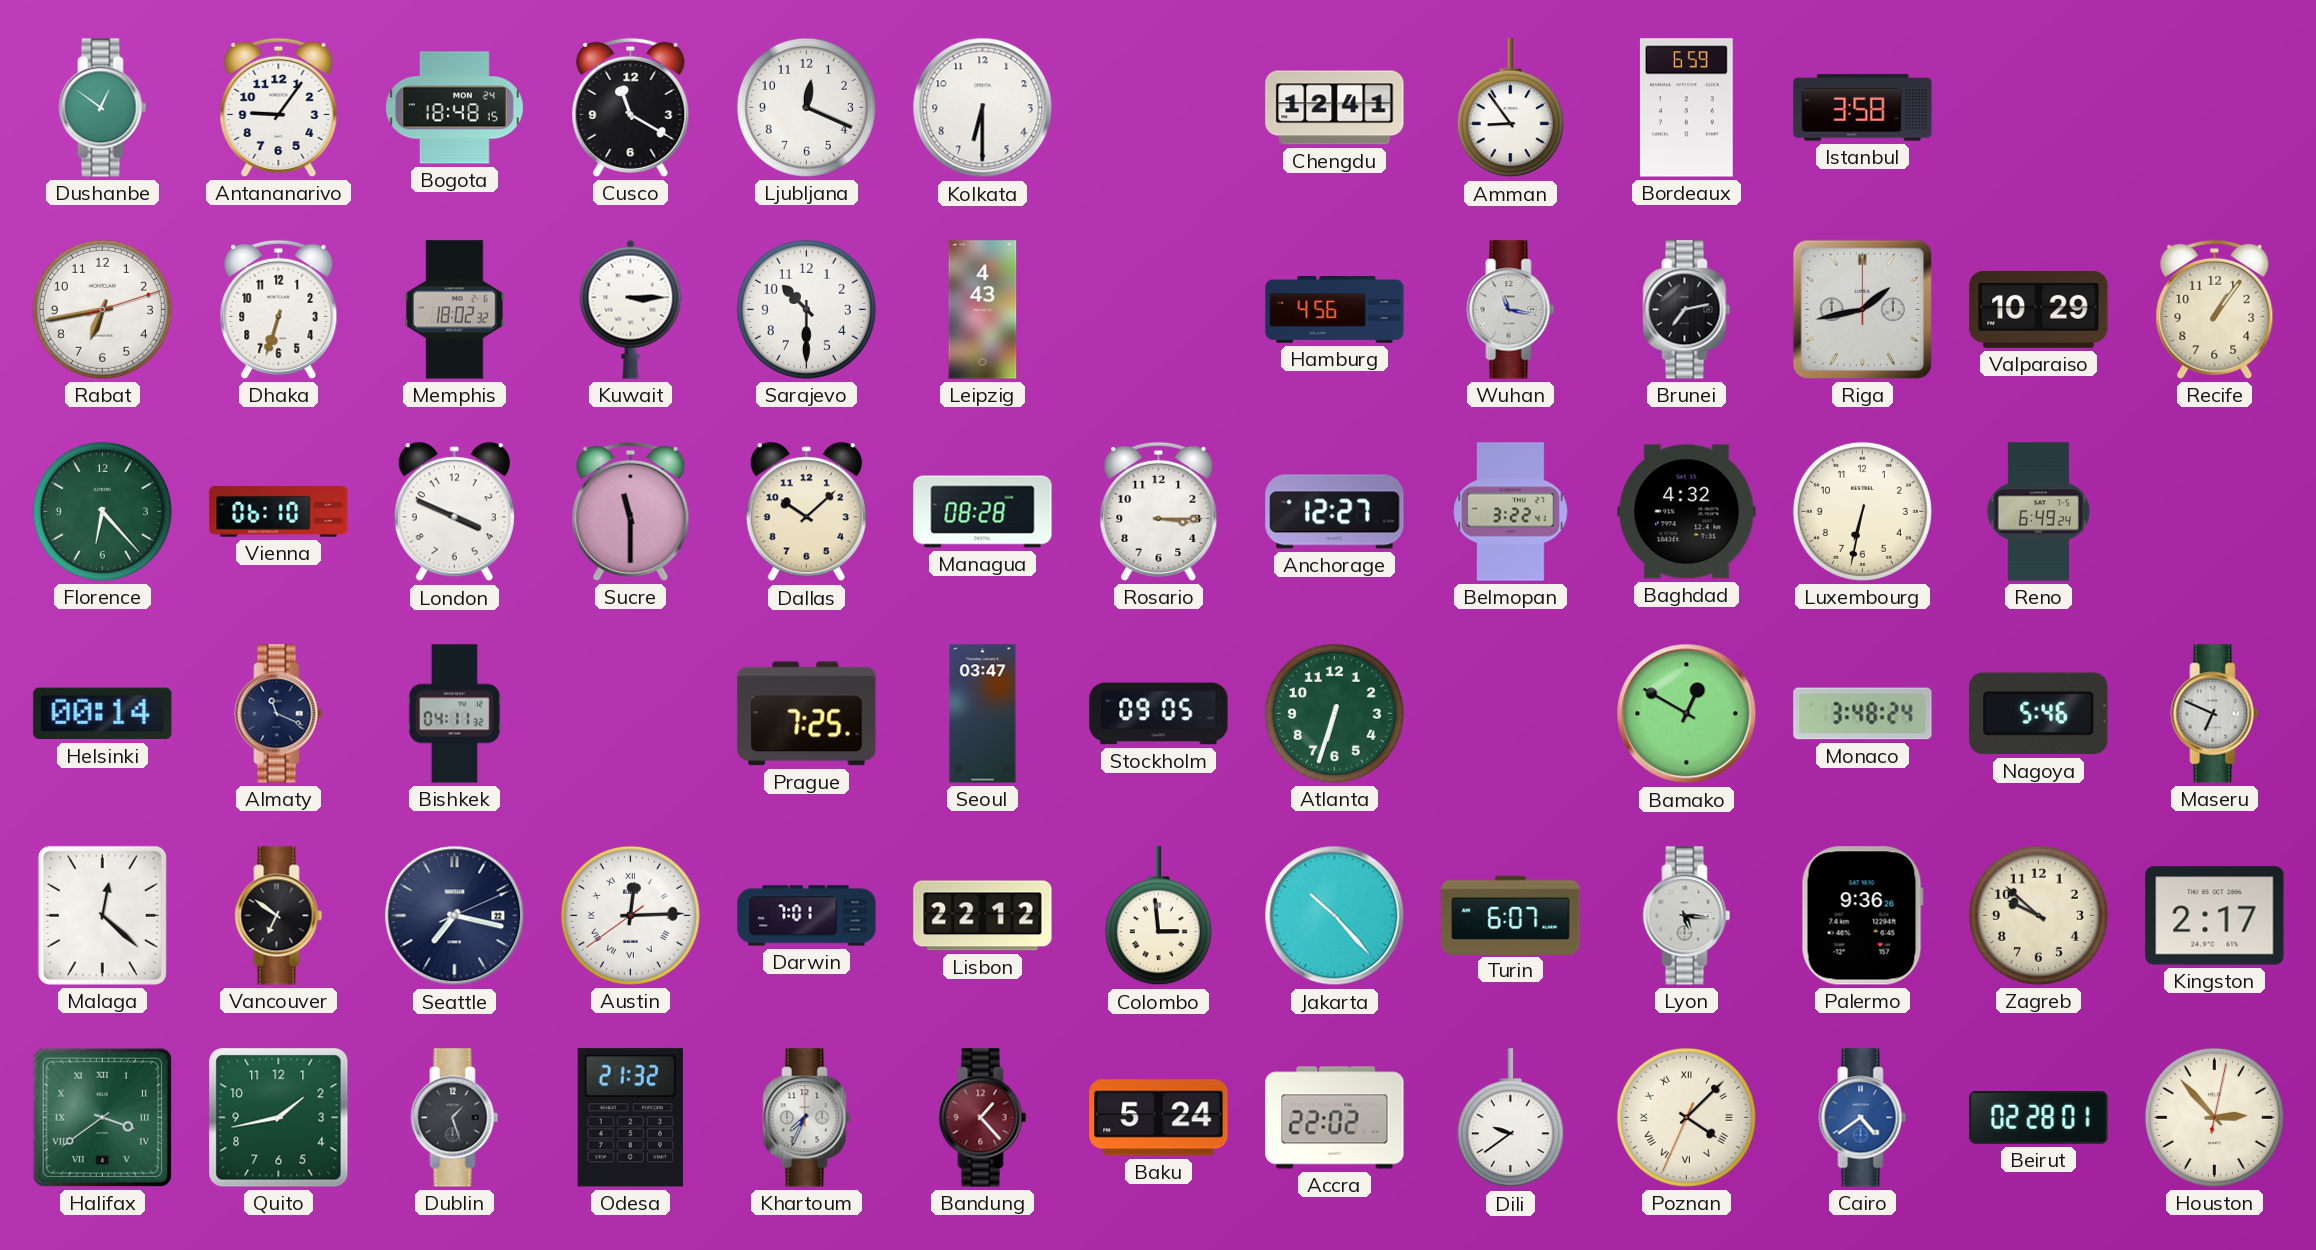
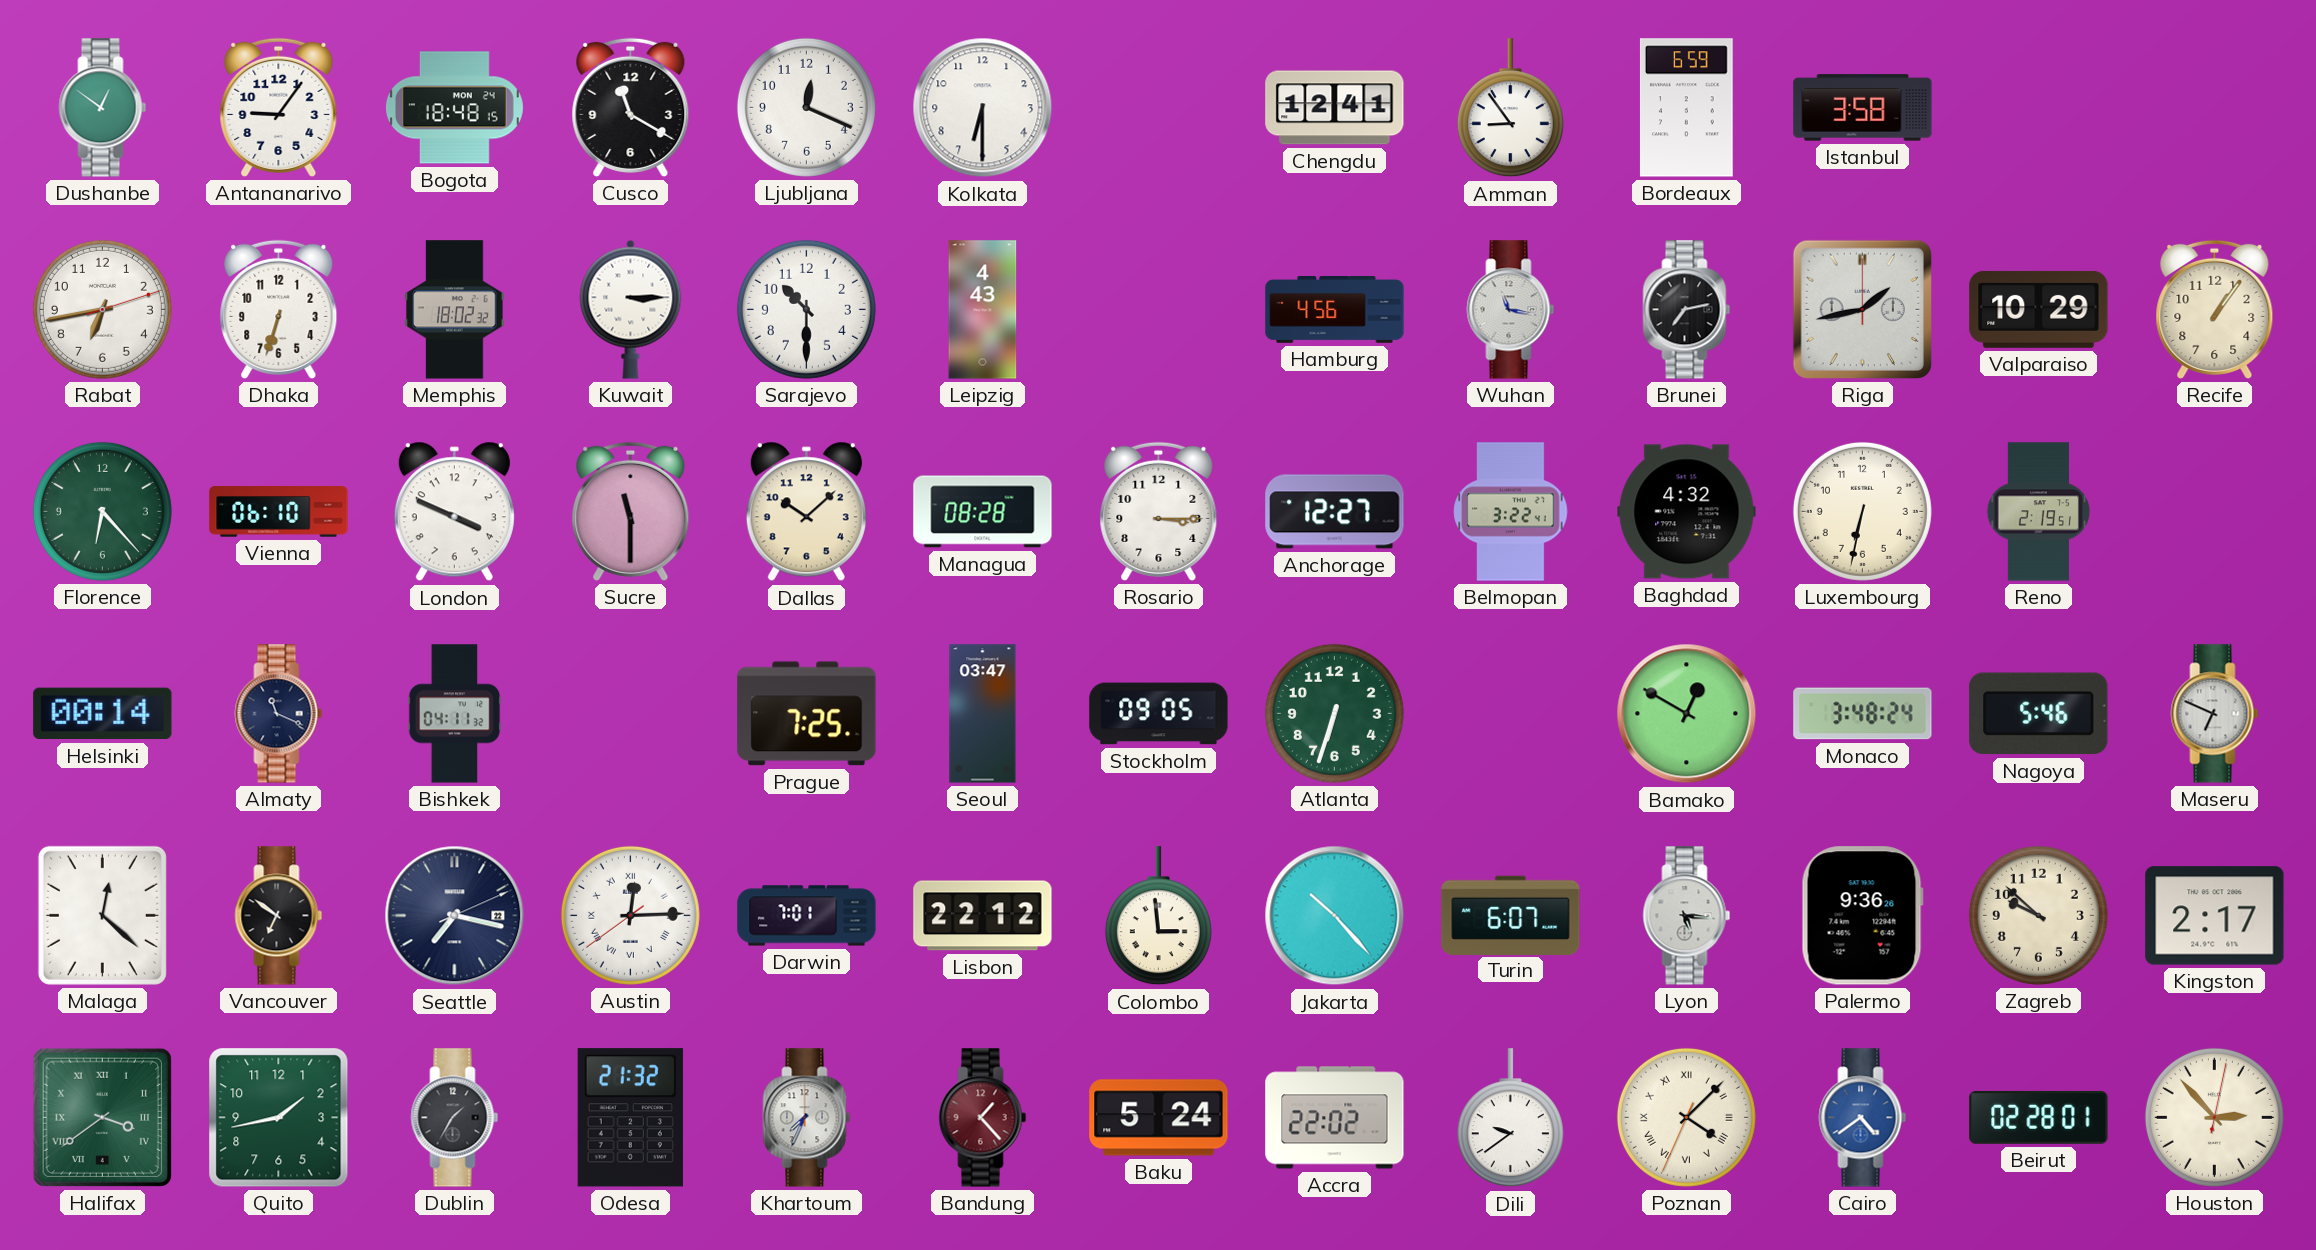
Reno: 6:49 -> 2:19
Dublin: 1:27 -> 1:35
